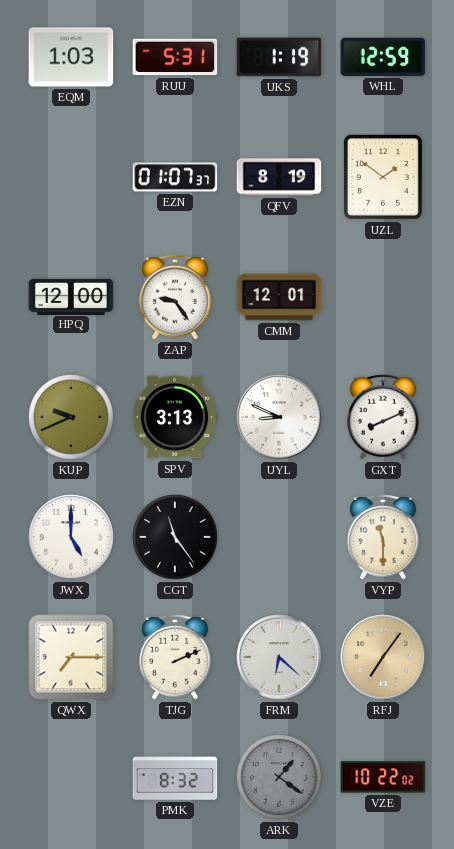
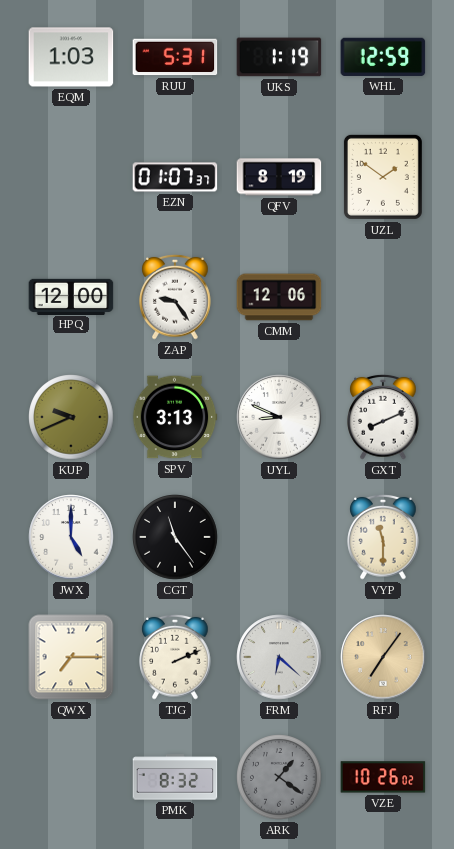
CMM: 12:01 -> 12:06
VZE: 10:22 -> 10:26
